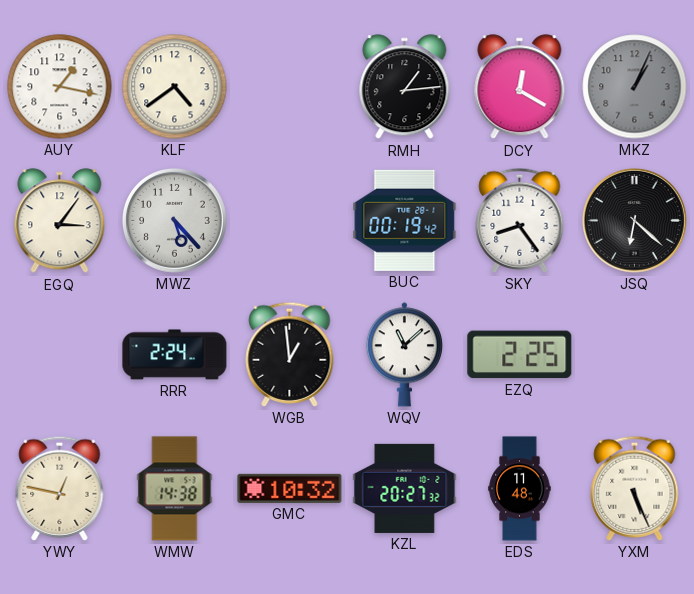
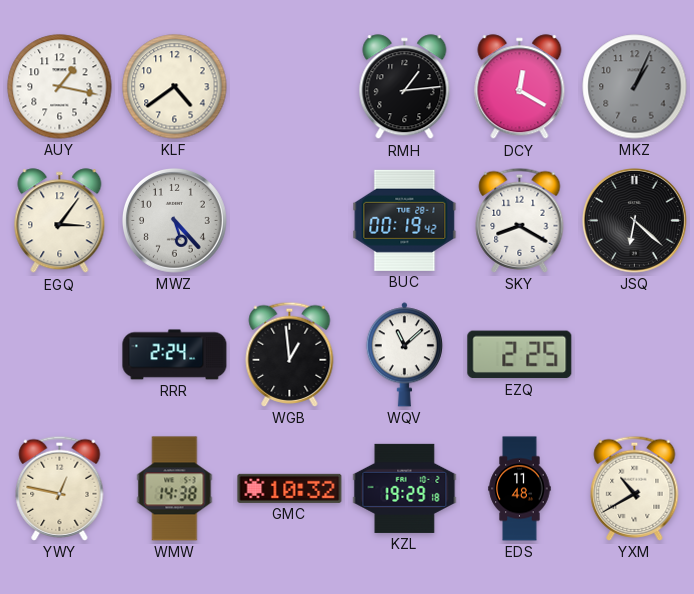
SKY: 8:24 -> 8:20
KZL: 20:27 -> 19:29
YXM: 5:26 -> 10:40
